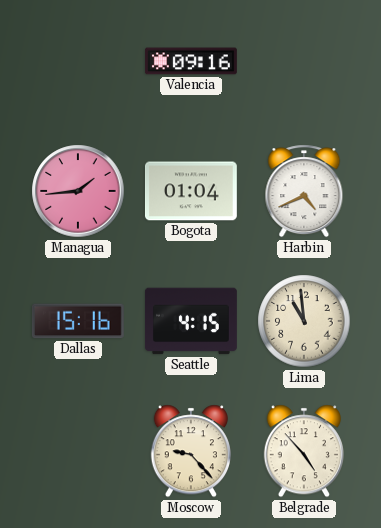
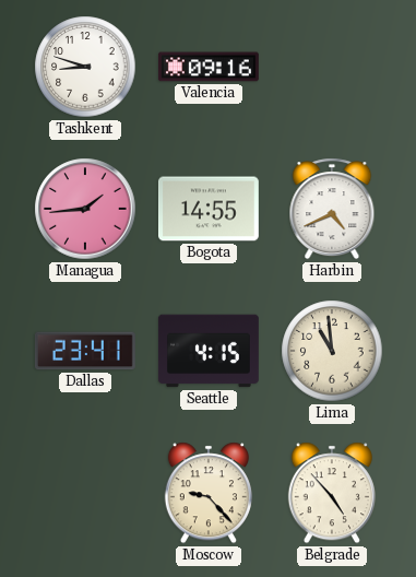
Tashkent: none -> 8:48
Bogota: 01:04 -> 14:55
Dallas: 15:16 -> 23:41
